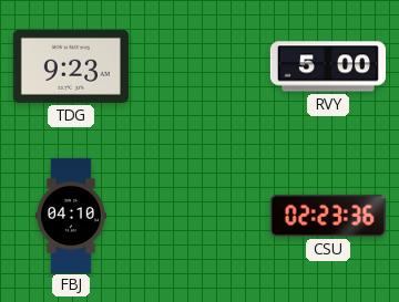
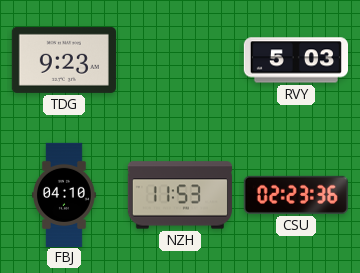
RVY: 5:00 -> 5:03
NZH: none -> 11:53
